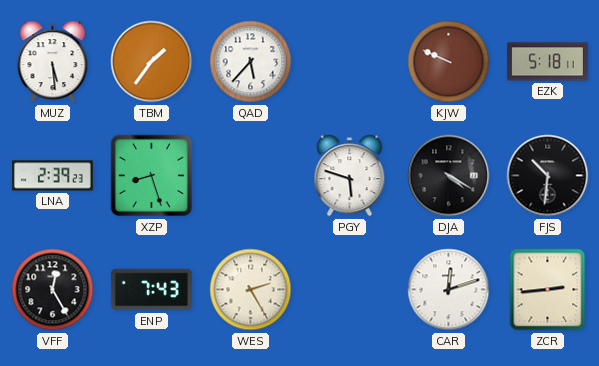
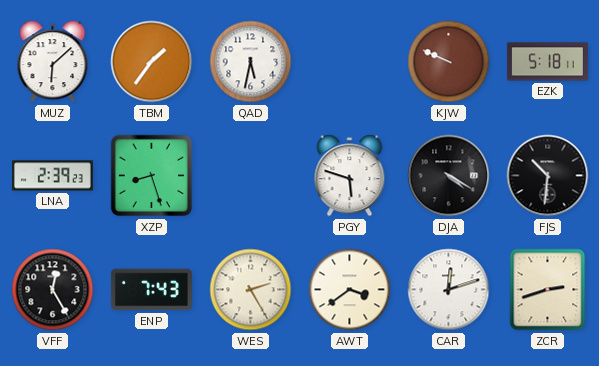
MUZ: 5:29 -> 6:08
QAD: 5:37 -> 5:32
AWT: none -> 3:39
ZCR: 2:44 -> 2:42
